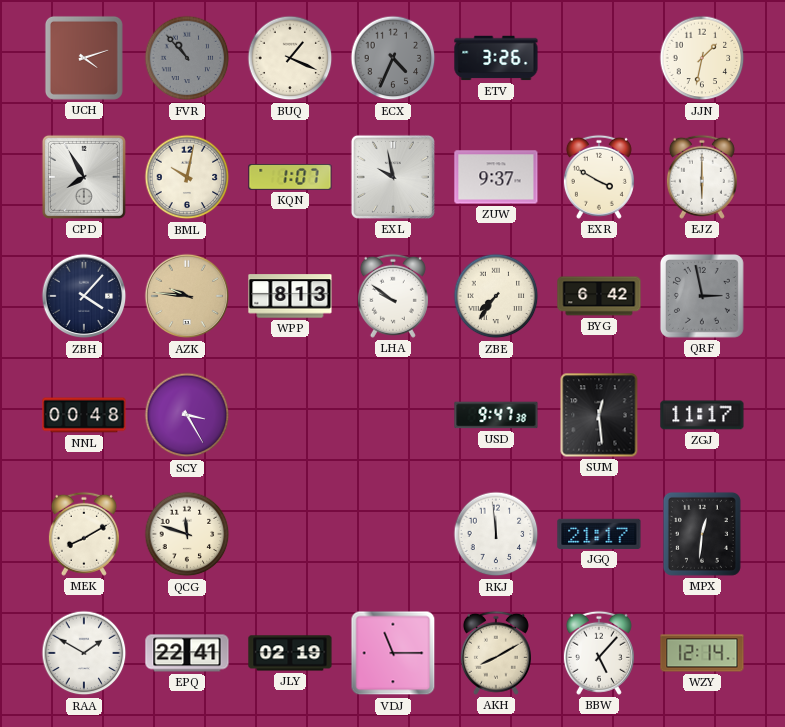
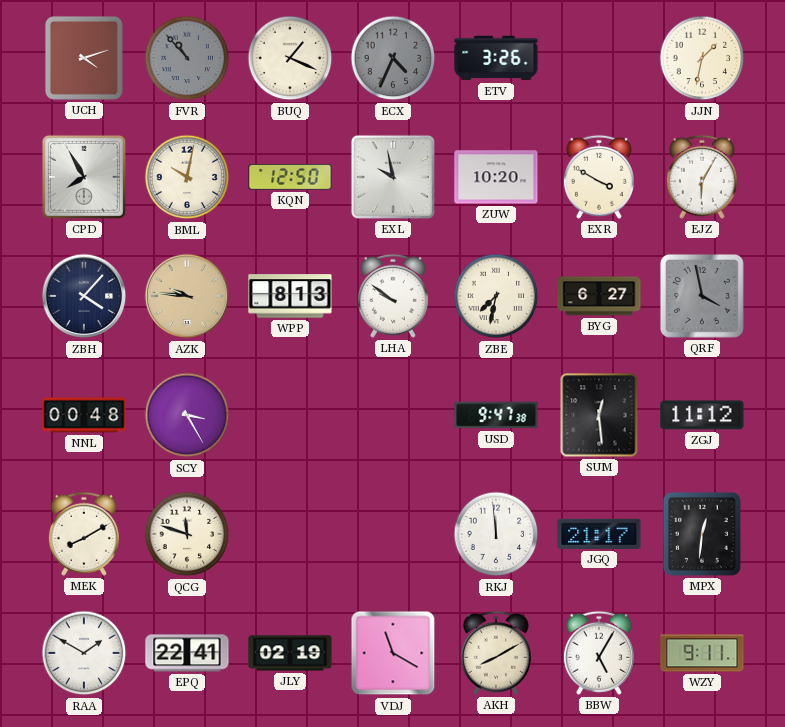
KQN: 1:07 -> 12:50
ZUW: 9:37 -> 10:20
EJZ: 6:00 -> 6:05
ZBE: 7:36 -> 7:32
BYG: 6:42 -> 6:27
QRF: 2:58 -> 3:58
ZGJ: 11:17 -> 11:12
VDJ: 11:15 -> 11:20
BBW: 5:07 -> 5:05
WZY: 12:14 -> 9:11
